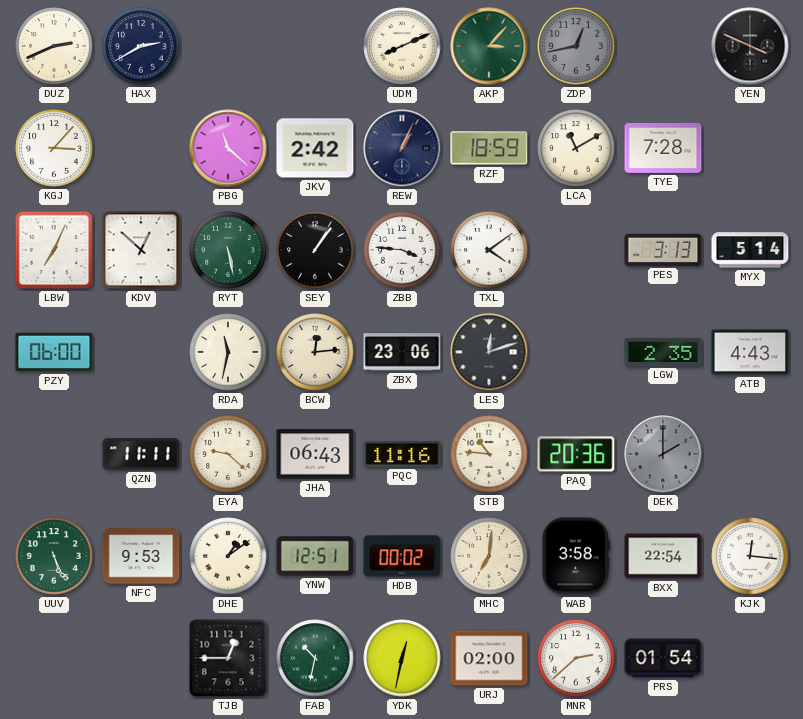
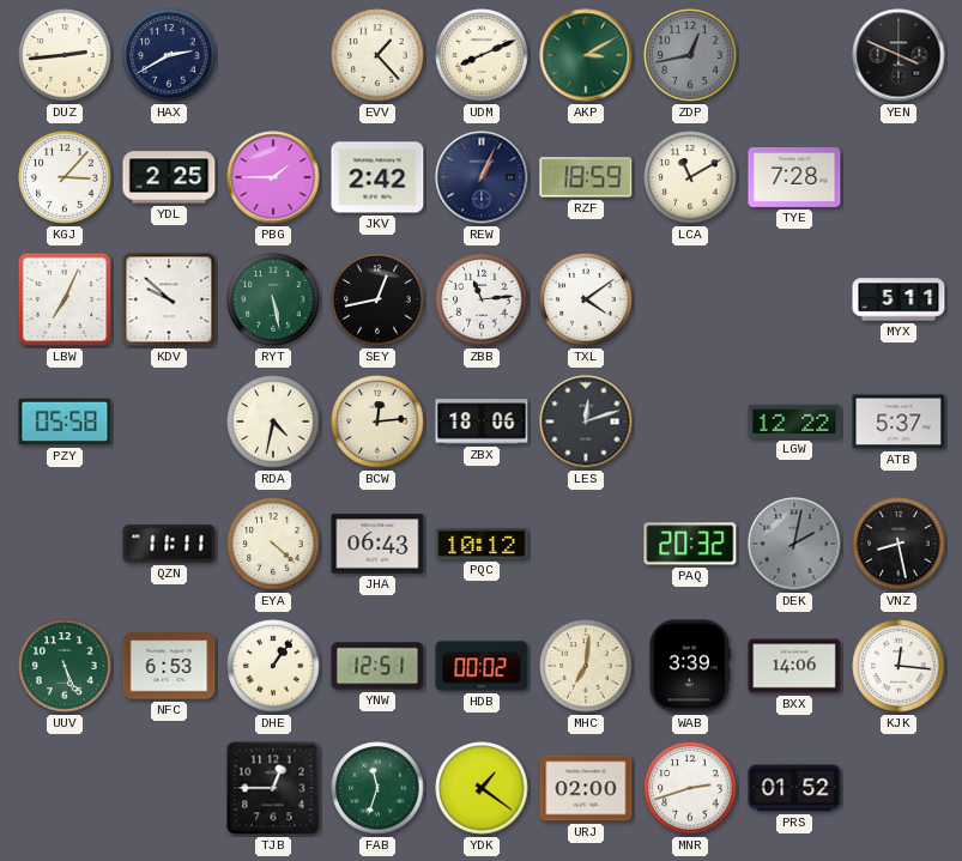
DUZ: 2:41 -> 2:44
EVV: none -> 1:23
AKP: 3:07 -> 3:10
YDL: none -> 2:25
PBG: 11:22 -> 1:45
KDV: 12:52 -> 9:52
SEY: 1:06 -> 12:43
ZBB: 3:46 -> 11:14
PES: 3:13 -> none
MYX: 5:14 -> 5:11
PZY: 06:00 -> 05:58
RDA: 11:32 -> 4:32
ZBX: 23:06 -> 18:06
LGW: 2:35 -> 12:22
ATB: 4:43 -> 5:37
EYA: 9:22 -> 4:22
PQC: 11:16 -> 10:12
STB: 10:46 -> none
PAQ: 20:36 -> 20:32
DEK: 2:00 -> 2:02
VNZ: none -> 8:28
NFC: 9:53 -> 6:53
DHE: 1:09 -> 1:06
WAB: 3:58 -> 3:39
BXX: 22:54 -> 14:06
FAB: 10:32 -> 11:33
YDK: 12:32 -> 1:21
MNR: 2:38 -> 2:42
PRS: 01:54 -> 01:52
